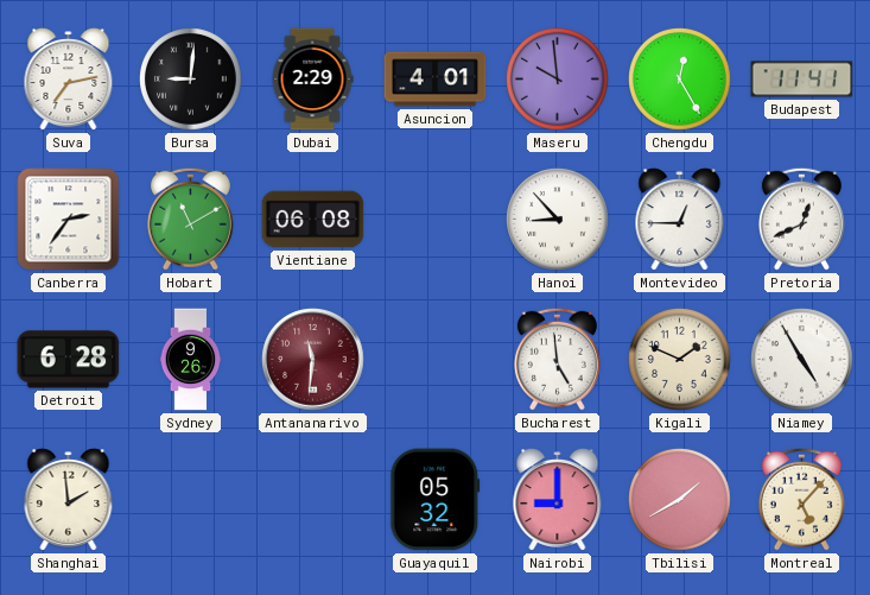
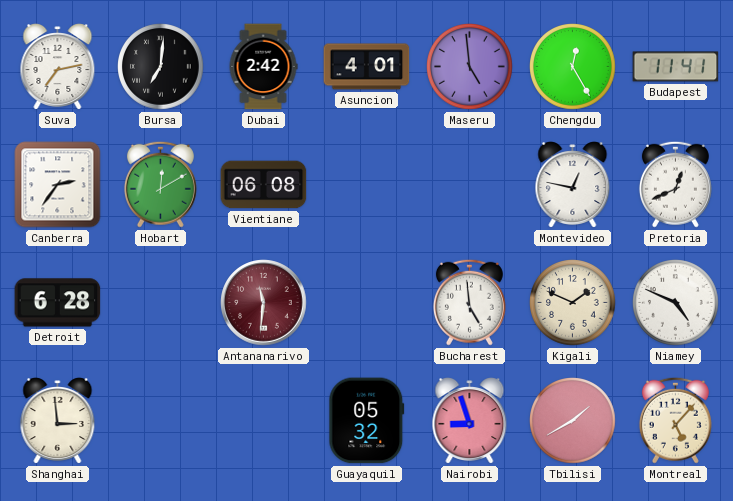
Bursa: 9:01 -> 7:01
Dubai: 2:29 -> 2:42
Maseru: 9:59 -> 4:59
Hobart: 11:10 -> 12:10
Hanoi: 8:53 -> none
Montevideo: 12:45 -> 12:47
Sydney: 9:26 -> none
Niamey: 4:55 -> 4:49
Shanghai: 1:59 -> 2:59
Nairobi: 9:00 -> 8:57
